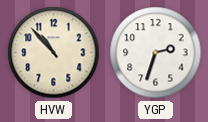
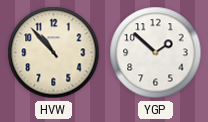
YGP: 2:33 -> 1:52
